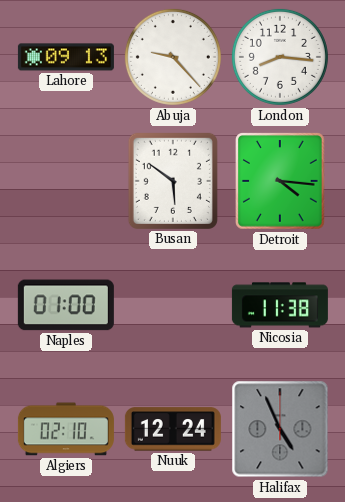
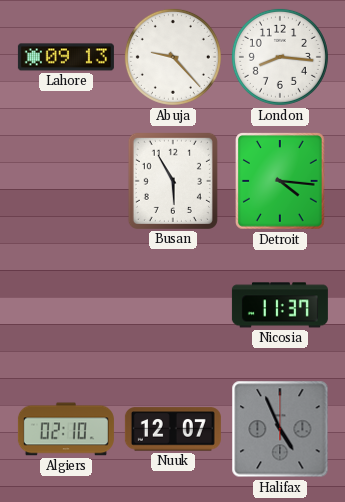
Busan: 5:51 -> 5:55
Naples: 01:00 -> none
Nicosia: 11:38 -> 11:37
Nuuk: 12:24 -> 12:07
